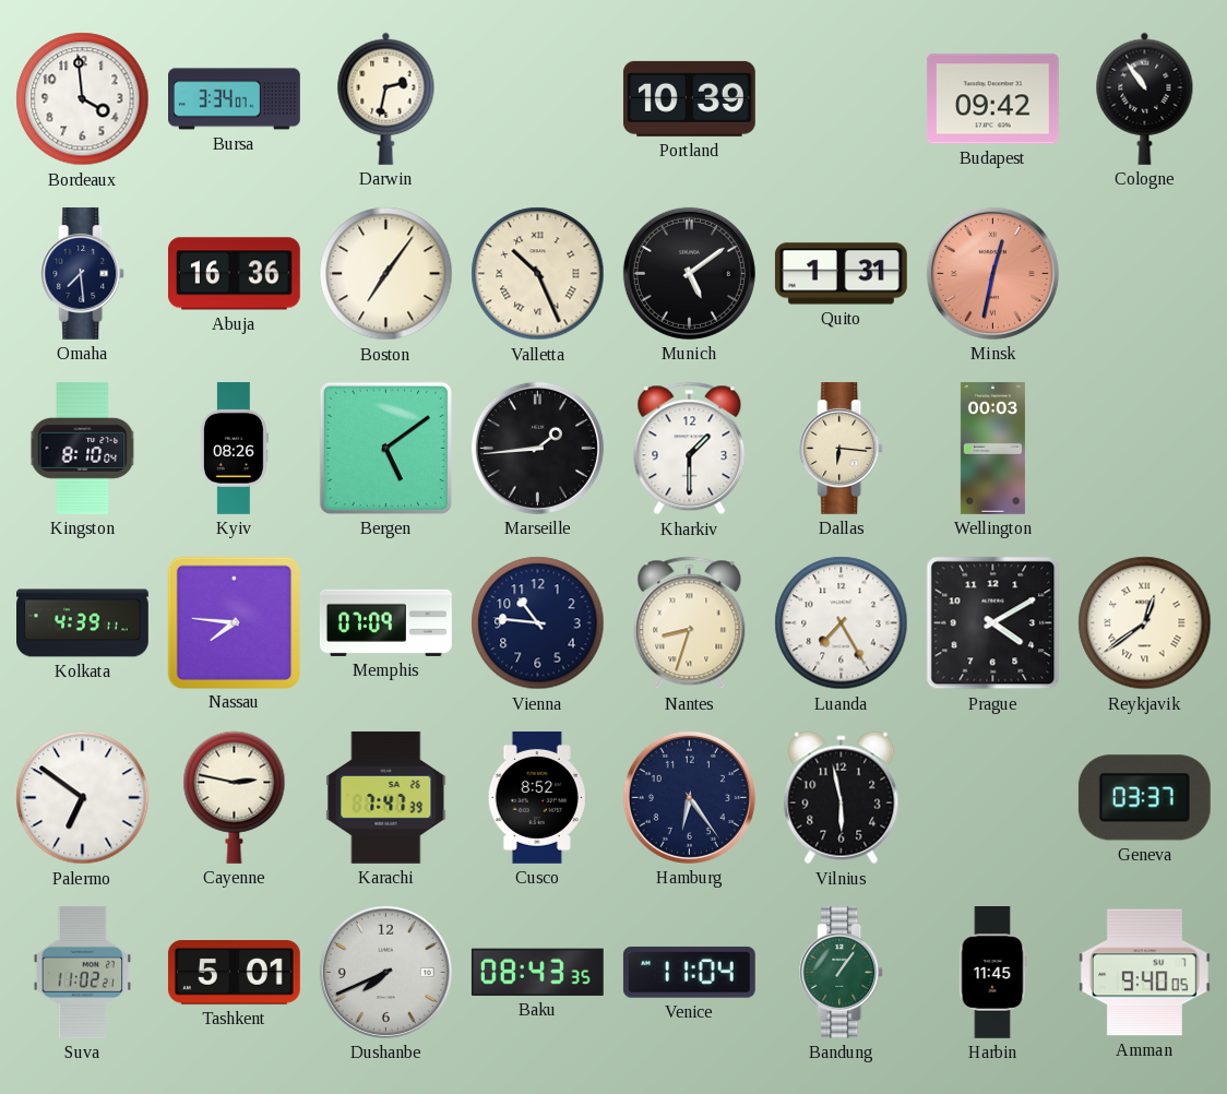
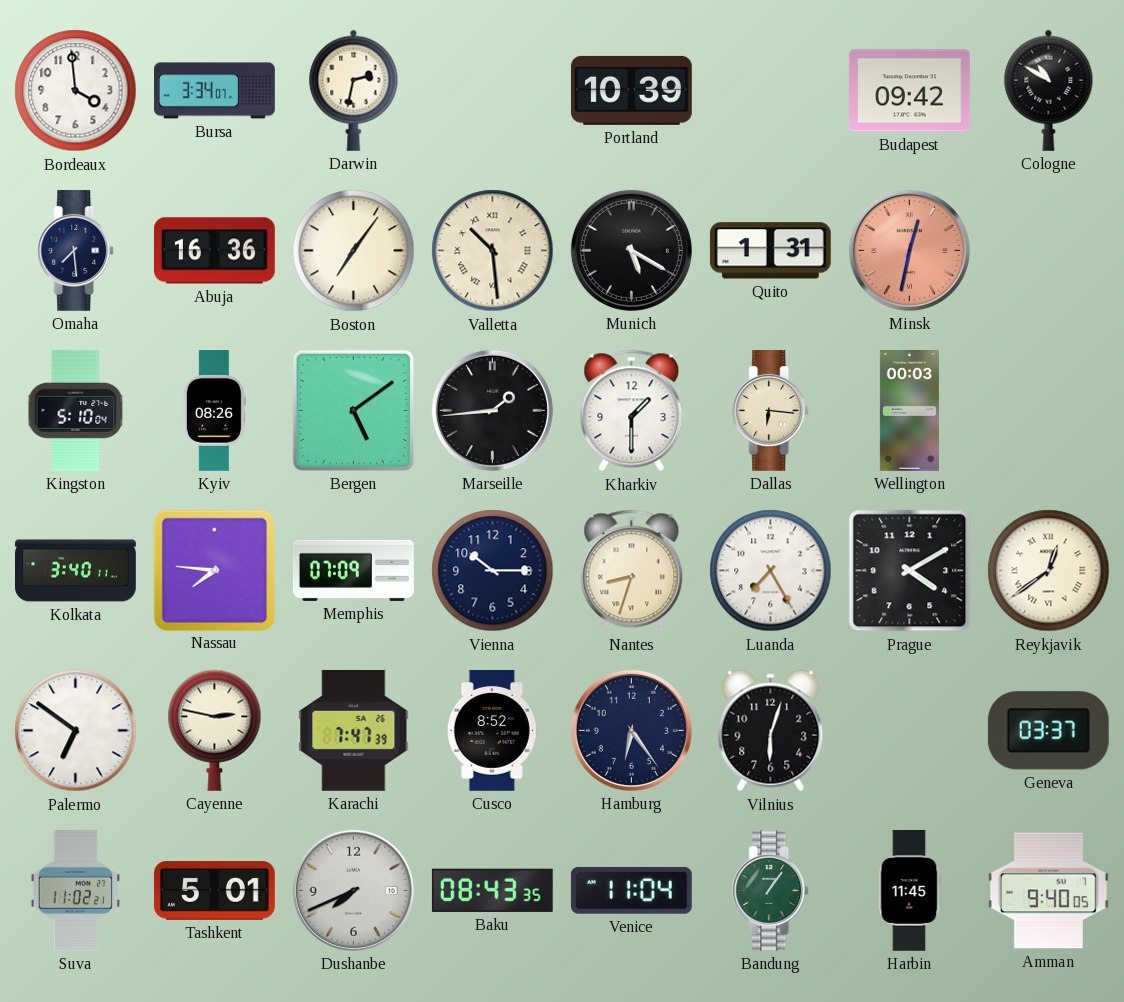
Cologne: 10:54 -> 10:50
Valletta: 10:26 -> 10:29
Munich: 5:09 -> 5:20
Kingston: 8:10 -> 5:10
Kolkata: 4:39 -> 3:40
Vienna: 10:46 -> 10:15
Vilnius: 5:58 -> 6:03
